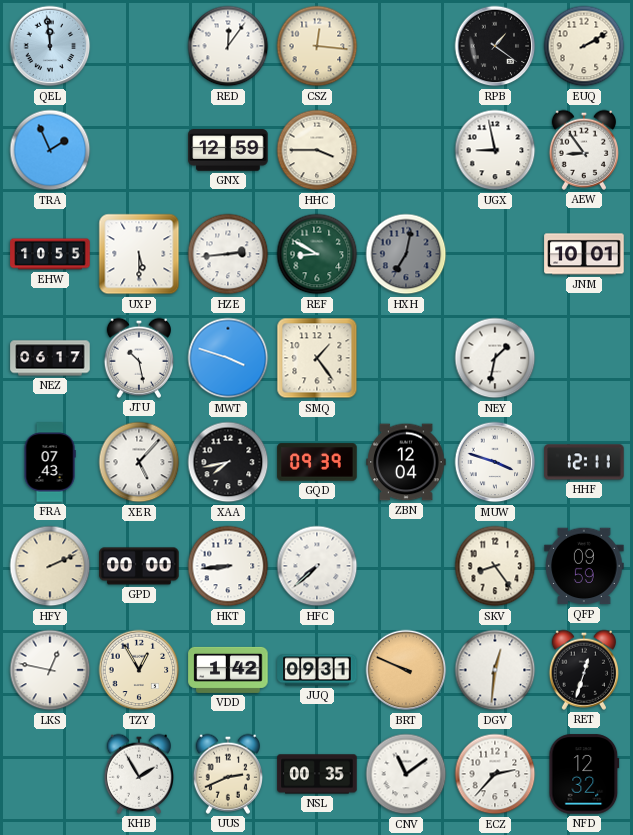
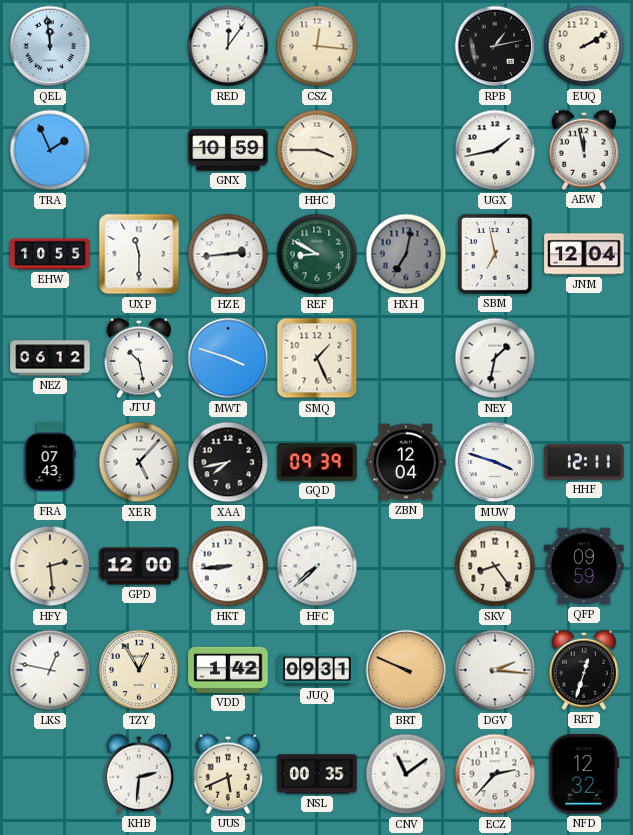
RPB: 1:21 -> 1:13
GNX: 12:59 -> 10:59
UGX: 8:58 -> 1:43
AEW: 8:54 -> 11:58
UXP: 5:30 -> 11:30
SBM: none -> 6:58
JNM: 10:01 -> 12:04
NEZ: 06:17 -> 06:12
SMQ: 1:24 -> 1:26
HFY: 2:11 -> 2:29
GPD: 00:00 -> 12:00
DGV: 12:31 -> 2:16
KHB: 1:55 -> 2:31
UUS: 2:41 -> 5:41
